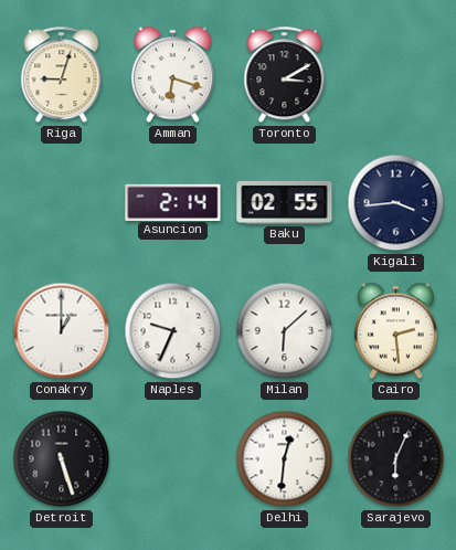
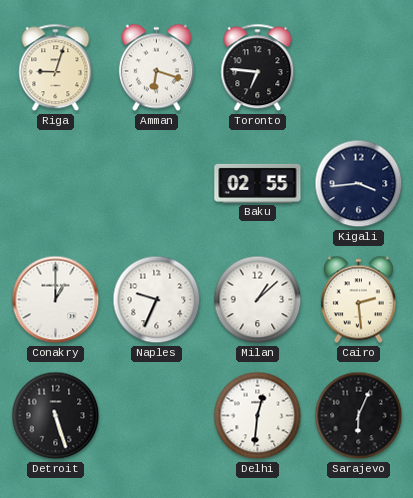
Toronto: 3:10 -> 6:46
Asuncion: 2:14 -> none
Milan: 6:08 -> 1:08
